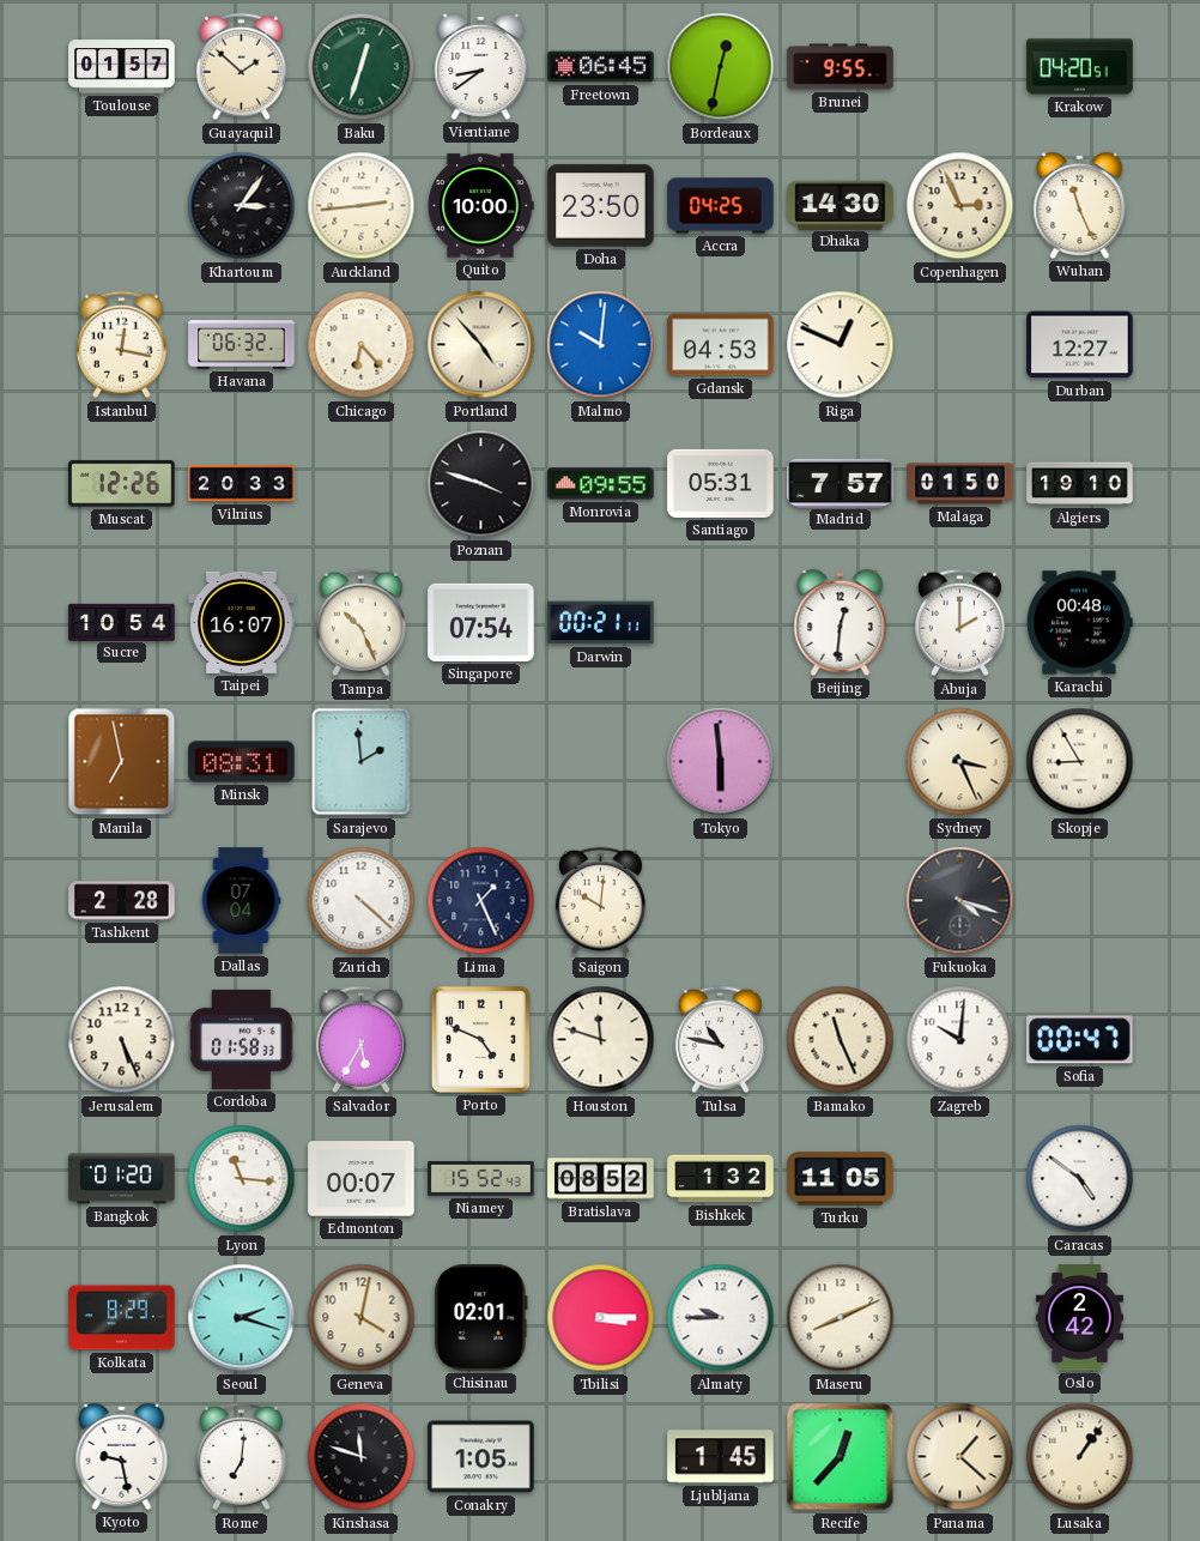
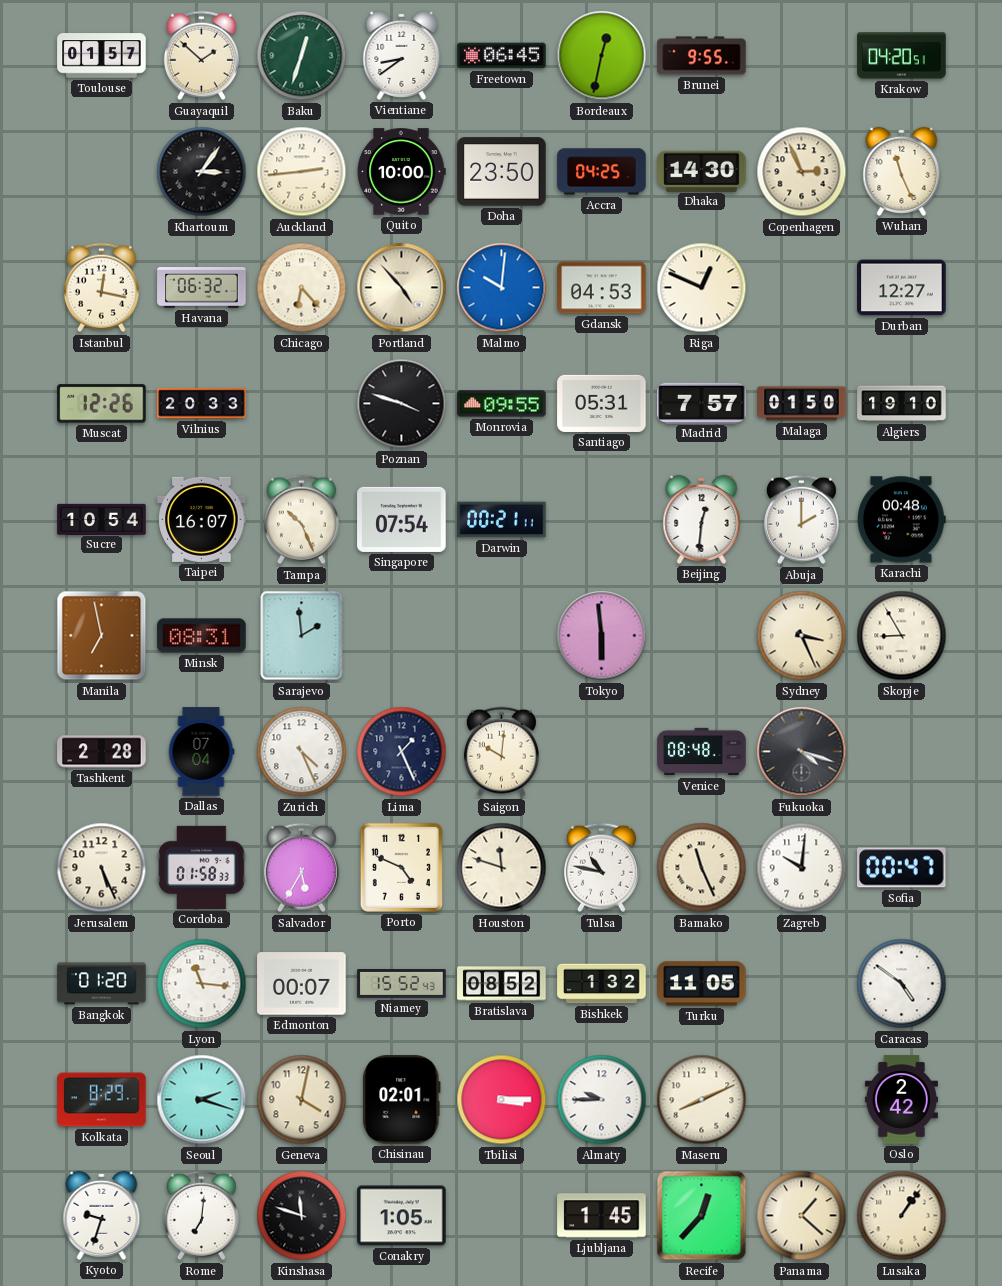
Zurich: 4:22 -> 4:26
Venice: none -> 08:48
Kyoto: 9:28 -> 9:33
